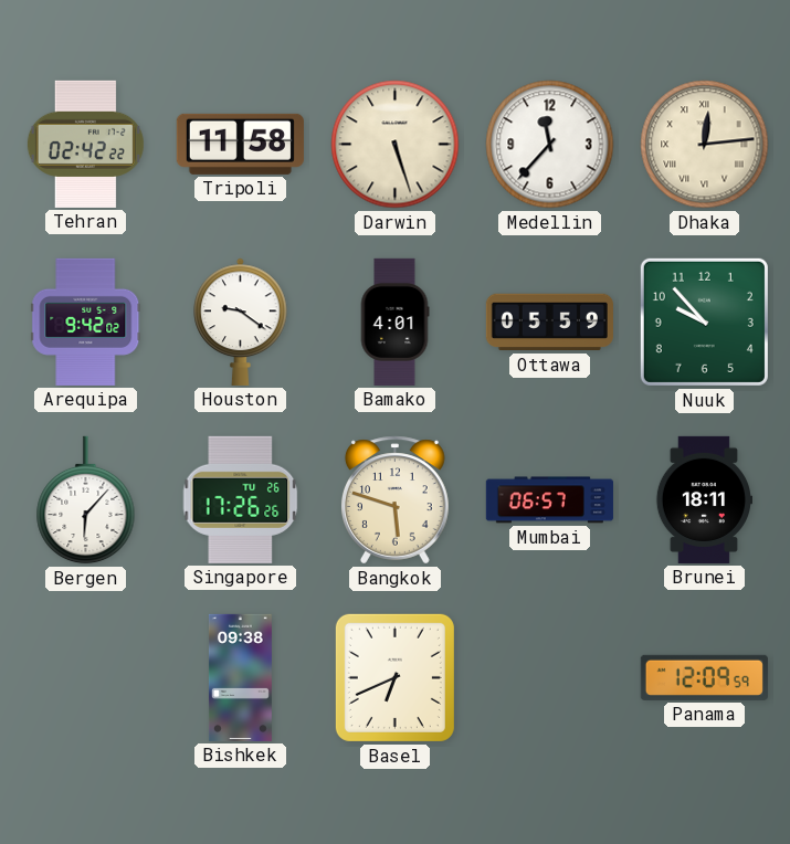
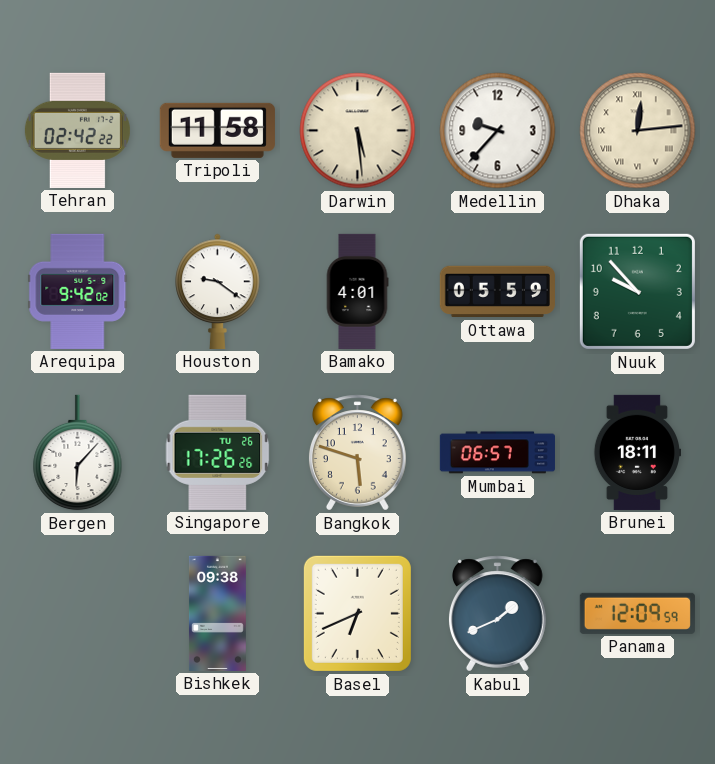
Darwin: 5:27 -> 5:29
Medellin: 11:37 -> 9:37
Kabul: none -> 1:41
